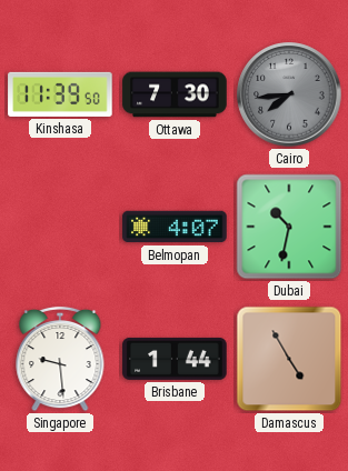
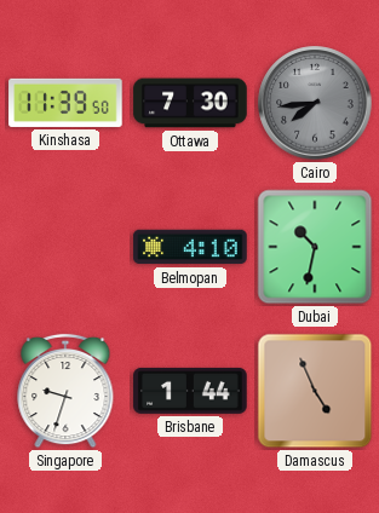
Belmopan: 4:07 -> 4:10
Singapore: 9:29 -> 9:33
Damascus: 4:55 -> 4:56
